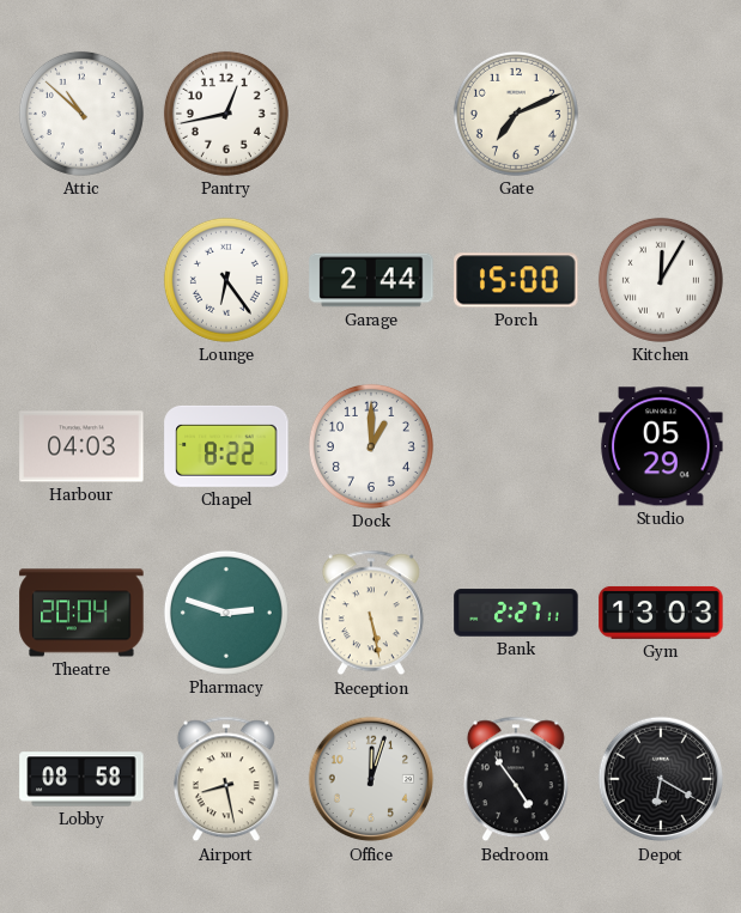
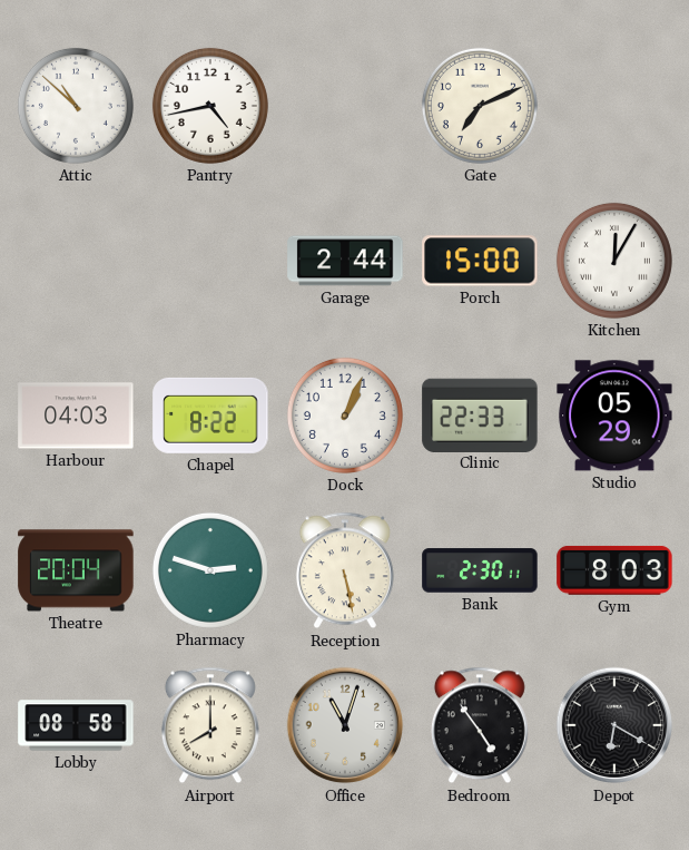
Pantry: 12:43 -> 4:43
Lounge: 6:24 -> none
Dock: 1:00 -> 1:04
Clinic: none -> 22:33
Bank: 2:27 -> 2:30
Gym: 13:03 -> 8:03
Airport: 8:28 -> 8:00
Office: 12:03 -> 11:03
